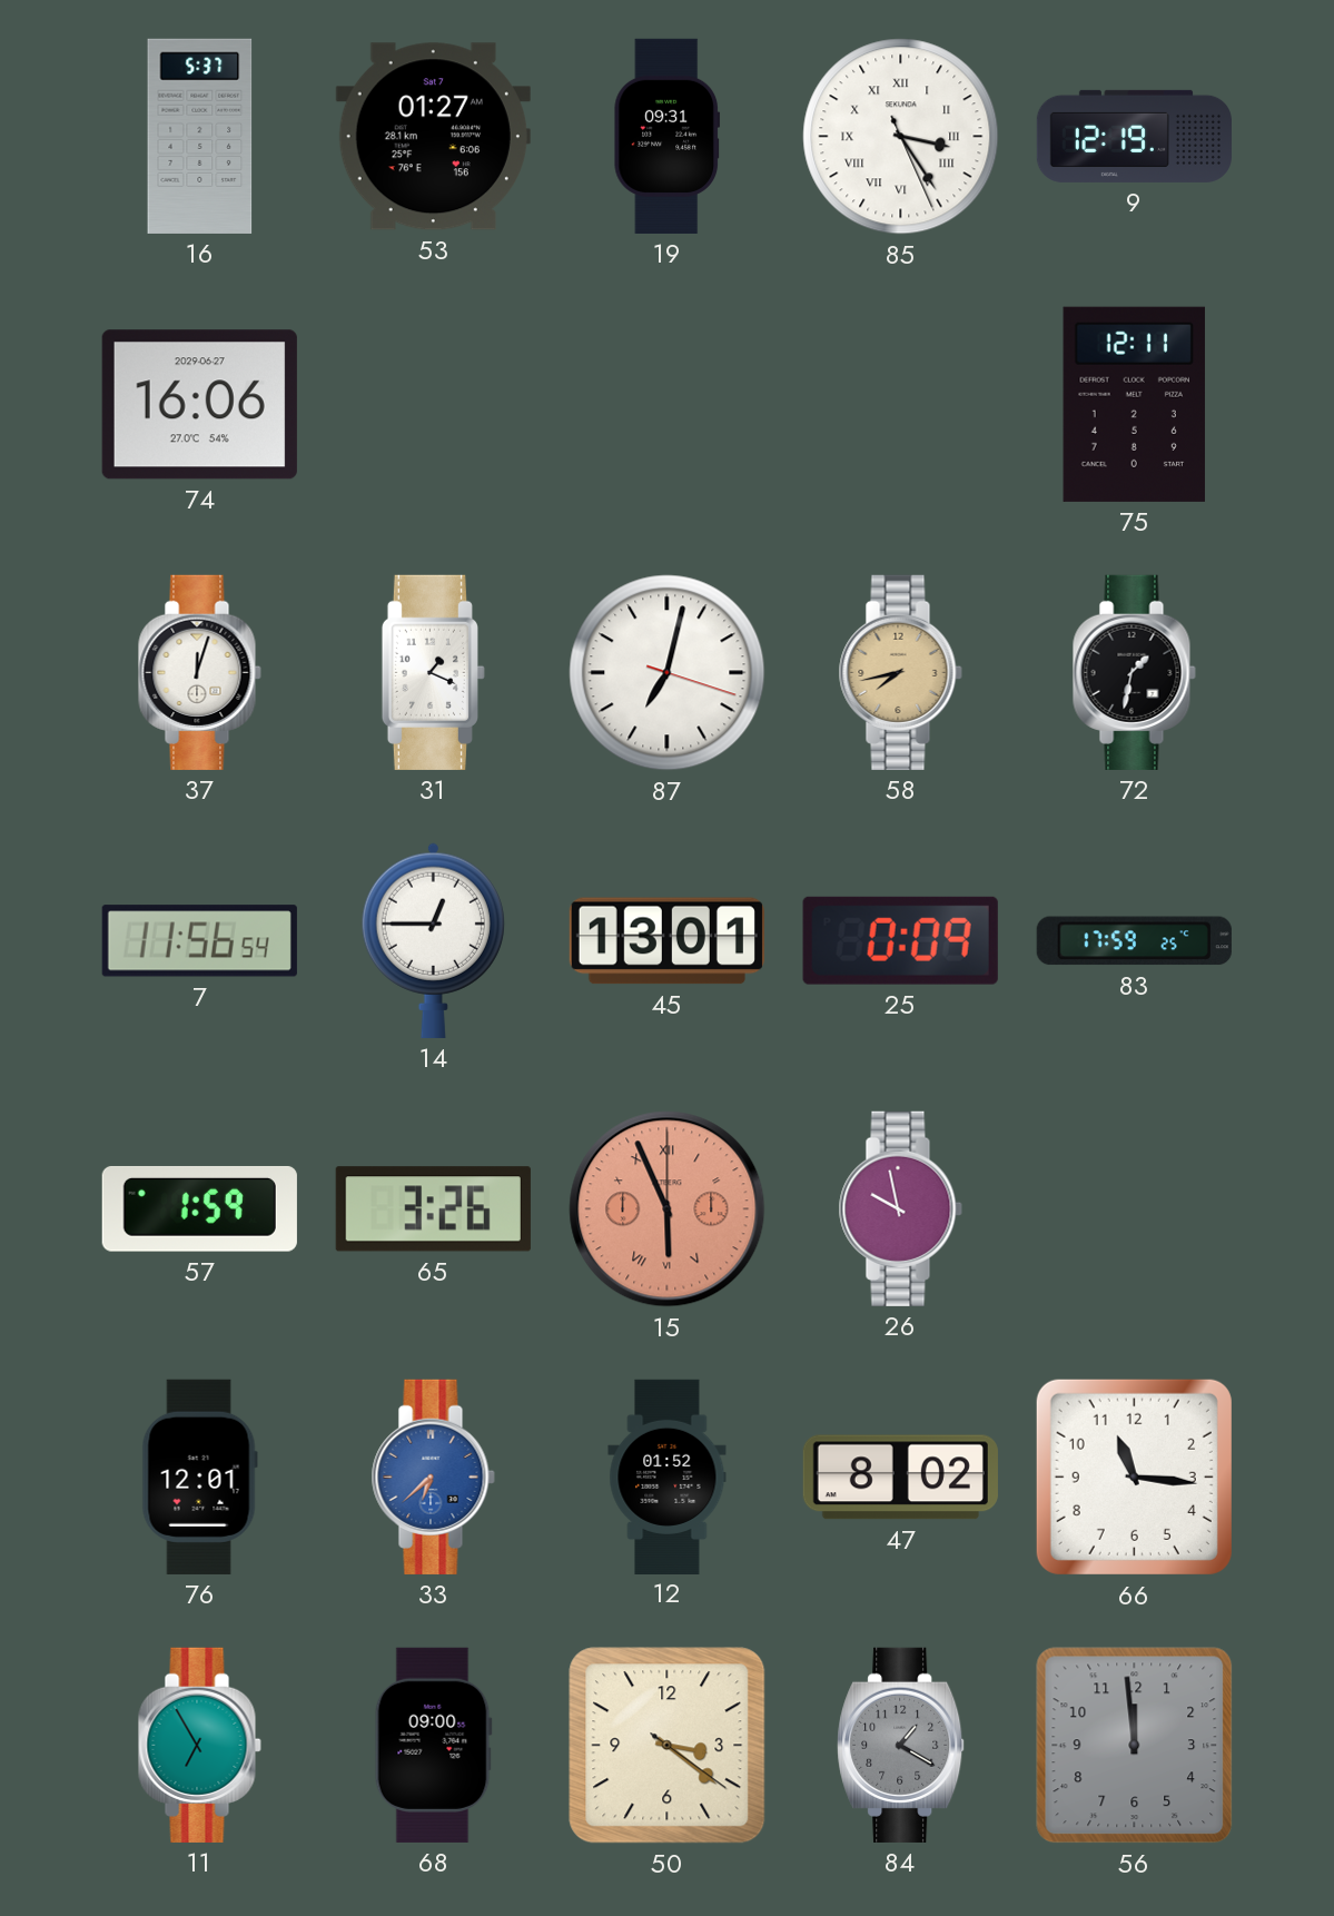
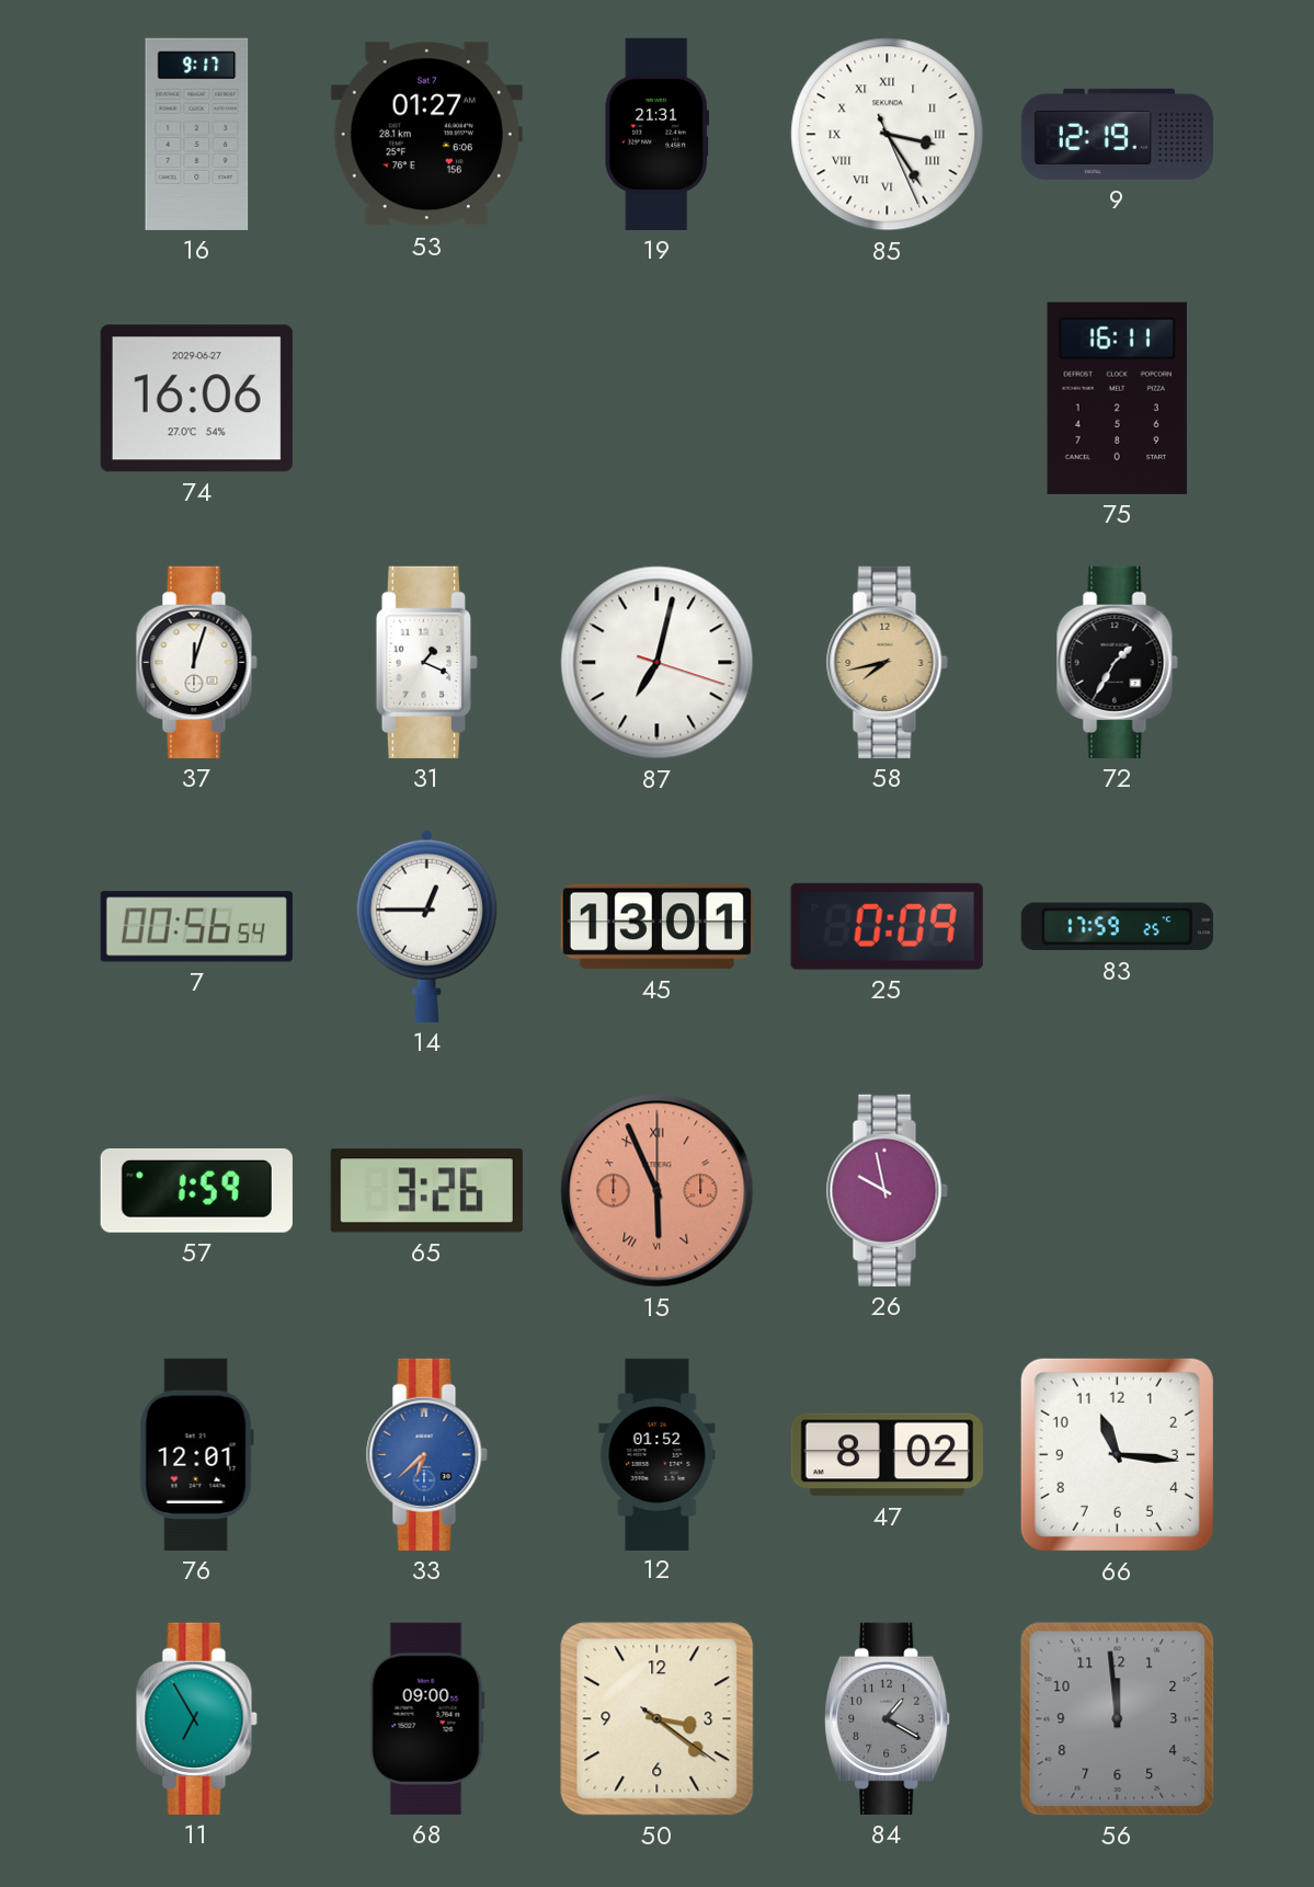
16: 5:37 -> 9:17
19: 09:31 -> 21:31
75: 12:11 -> 16:11
72: 1:32 -> 1:35
7: 11:56 -> 00:56
